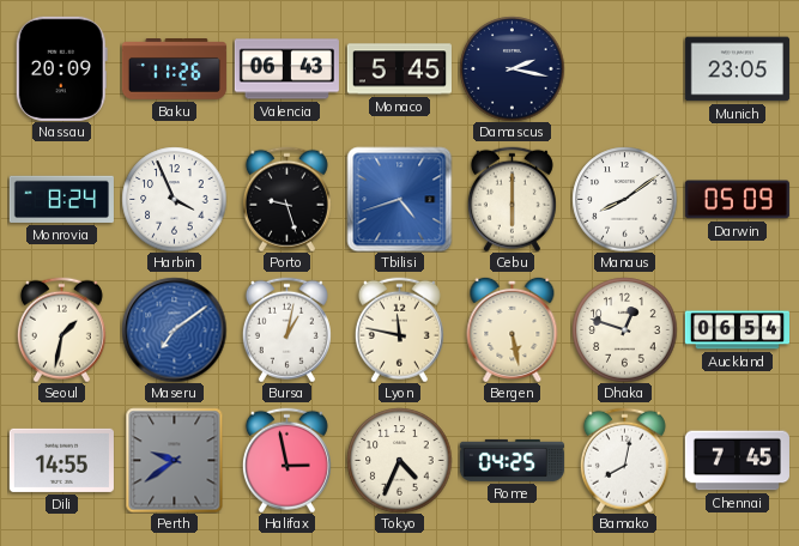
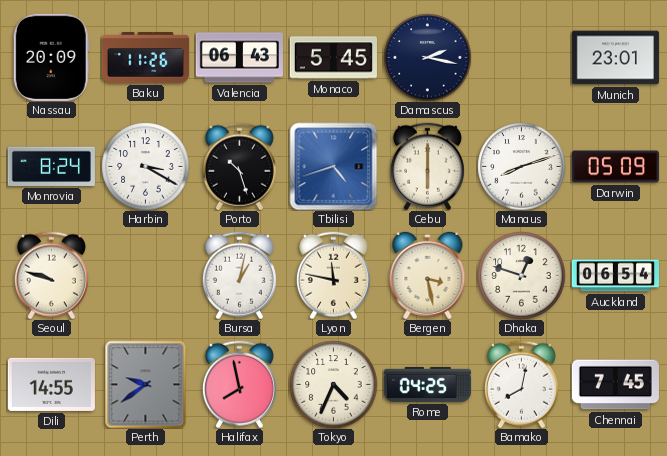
Munich: 23:05 -> 23:01
Harbin: 3:56 -> 3:20
Porto: 9:27 -> 10:27
Manaus: 8:09 -> 8:12
Seoul: 1:32 -> 9:48
Maseru: 7:09 -> none
Bergen: 5:28 -> 3:28
Halifax: 2:58 -> 7:58
